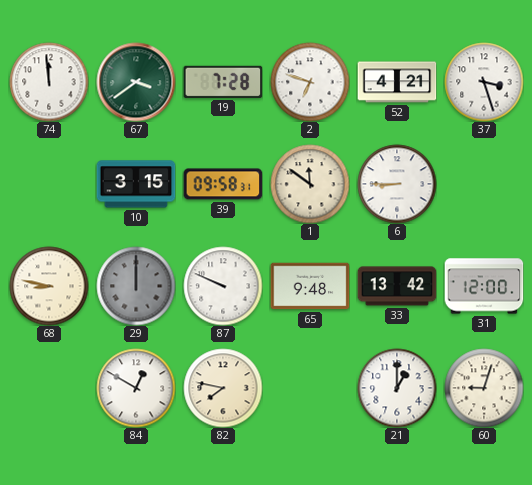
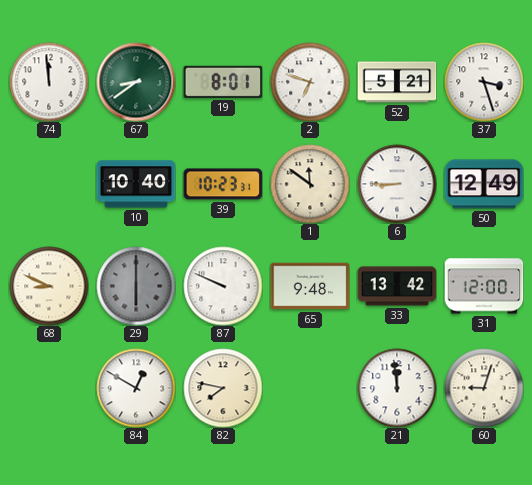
67: 3:39 -> 8:39
19: 7:28 -> 8:01
52: 4:21 -> 5:21
10: 3:15 -> 10:40
39: 09:58 -> 10:23
50: none -> 12:49
68: 8:47 -> 8:49
29: 12:00 -> 6:00
21: 1:00 -> 11:59
